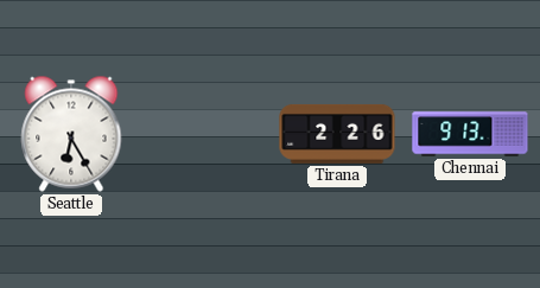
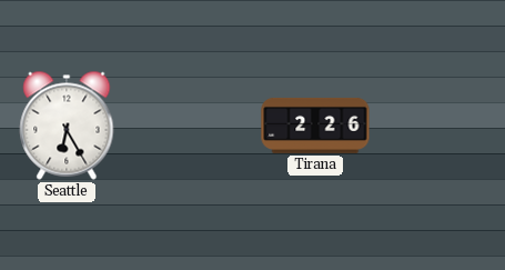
Chennai: 9:13 -> none
